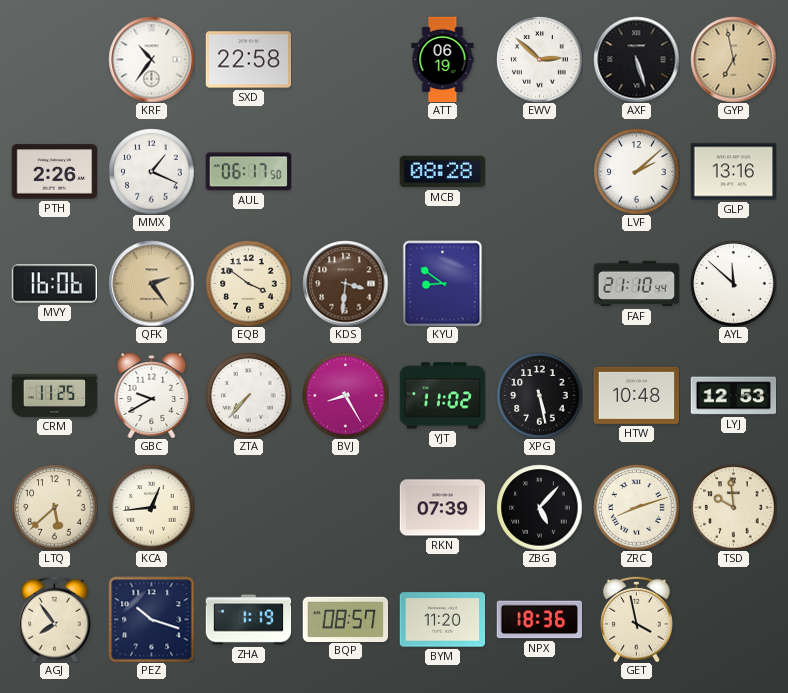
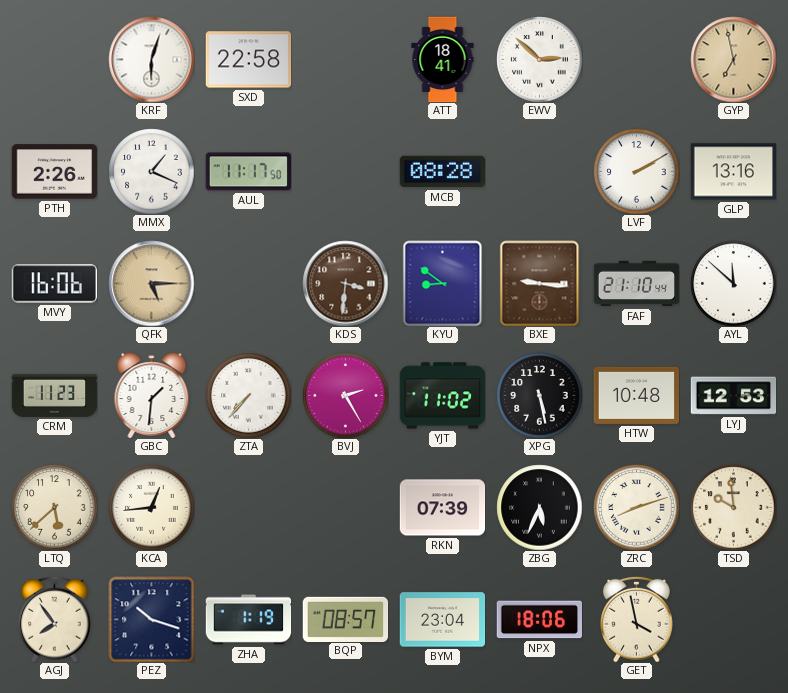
KRF: 10:36 -> 6:03
ATT: 06:19 -> 18:41
AXF: 5:27 -> none
AUL: 06:17 -> 11:17
LVF: 2:08 -> 2:10
QFK: 2:24 -> 5:15
EQB: 3:51 -> none
BXE: none -> 9:16
CRM: 11:25 -> 11:23
GBC: 9:40 -> 1:31
BVJ: 8:25 -> 2:25
ZBG: 5:07 -> 5:34
BYM: 11:20 -> 23:04
NPX: 18:36 -> 18:06
